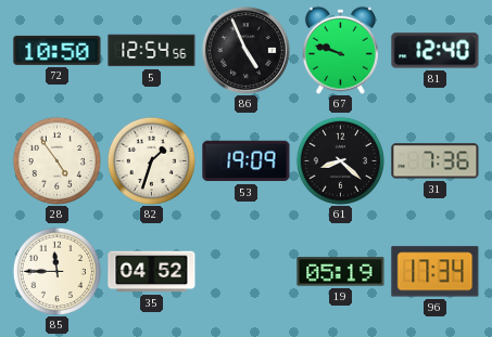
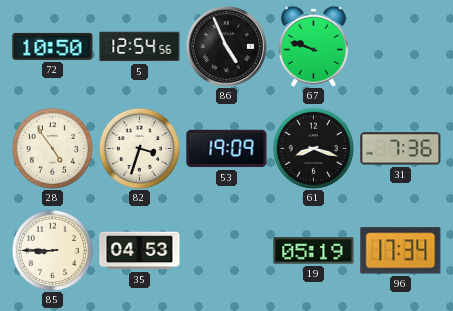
81: 12:40 -> none
82: 1:33 -> 3:33
61: 8:22 -> 8:18
85: 11:45 -> 8:45
35: 04:52 -> 04:53
